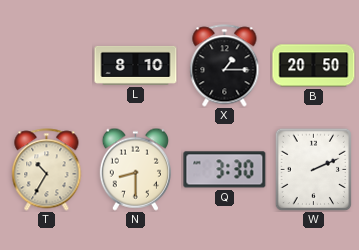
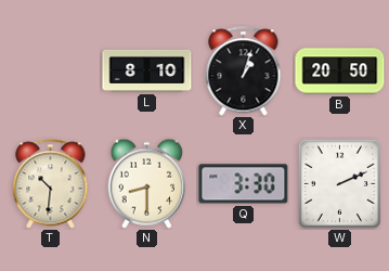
X: 1:15 -> 1:03
T: 10:35 -> 10:31
